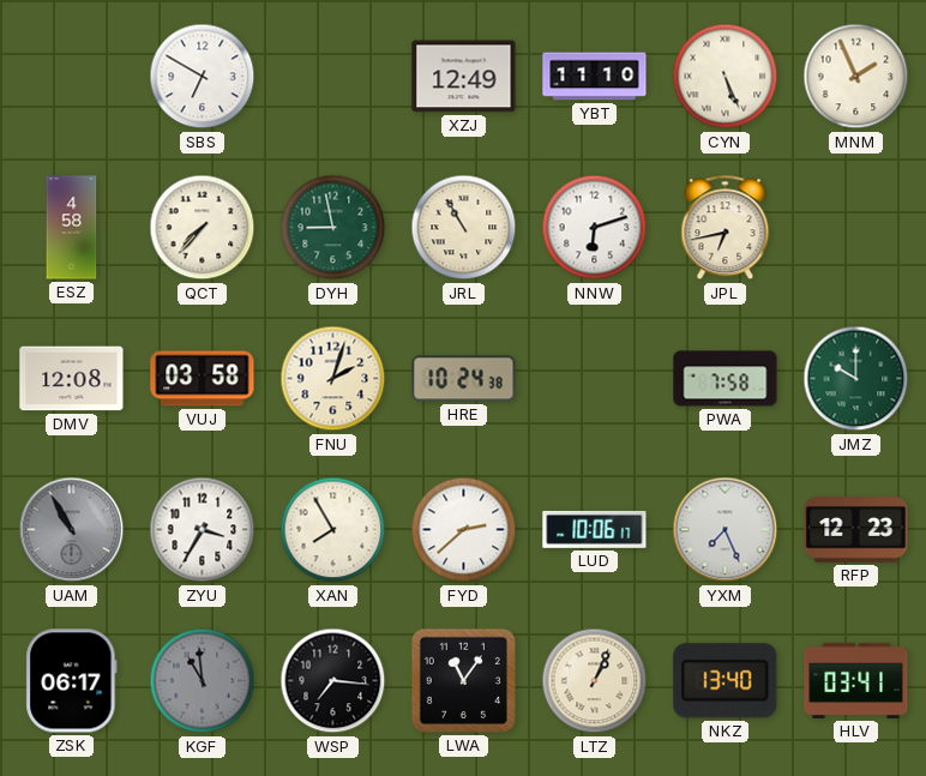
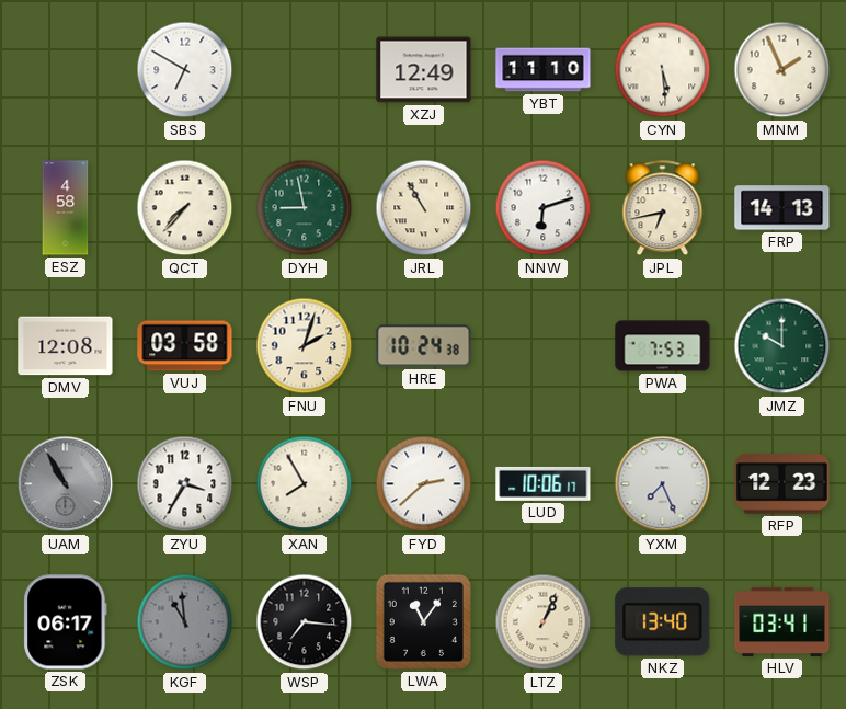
CYN: 5:26 -> 5:29
FRP: none -> 14:13
PWA: 7:58 -> 7:53
